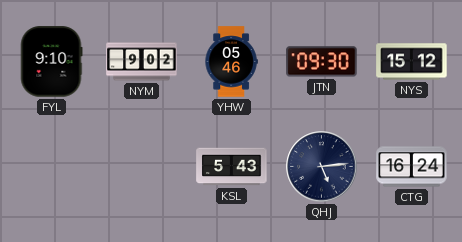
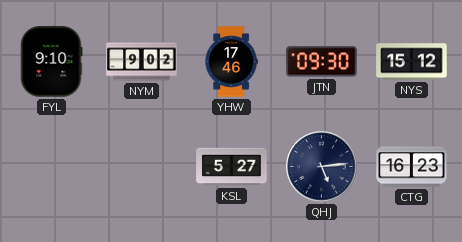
YHW: 05:46 -> 17:46
KSL: 5:43 -> 5:27
CTG: 16:24 -> 16:23
